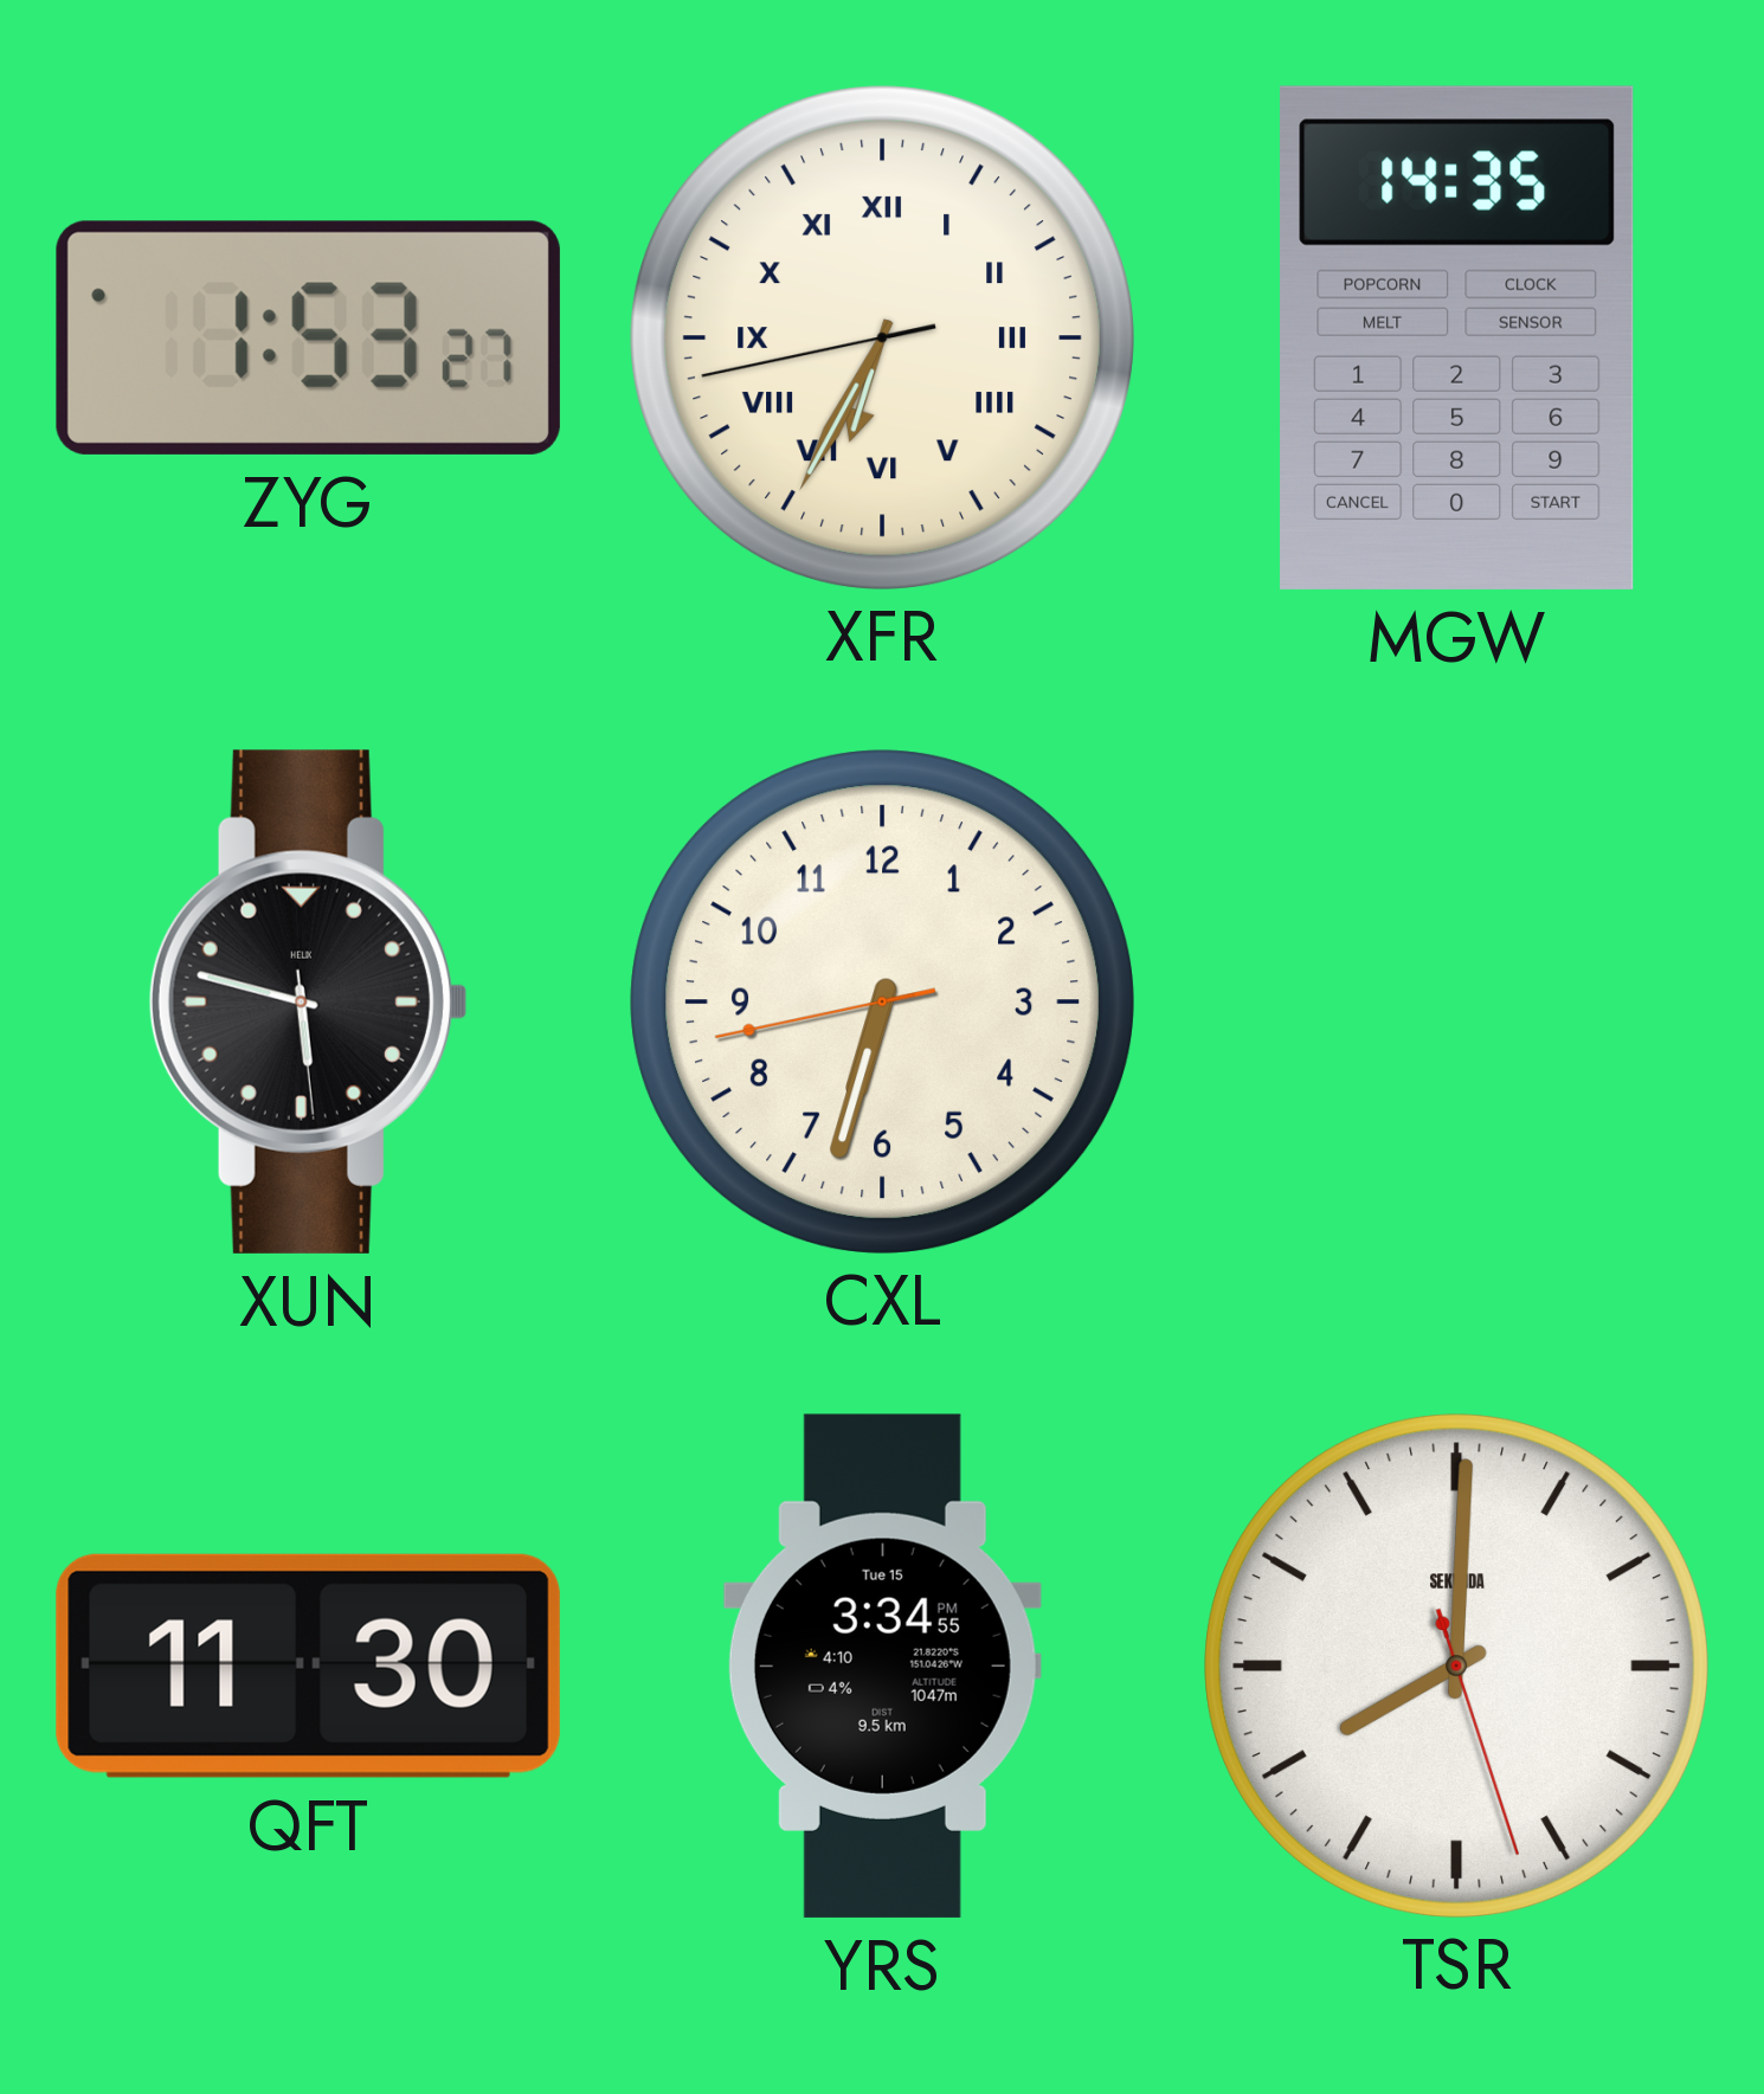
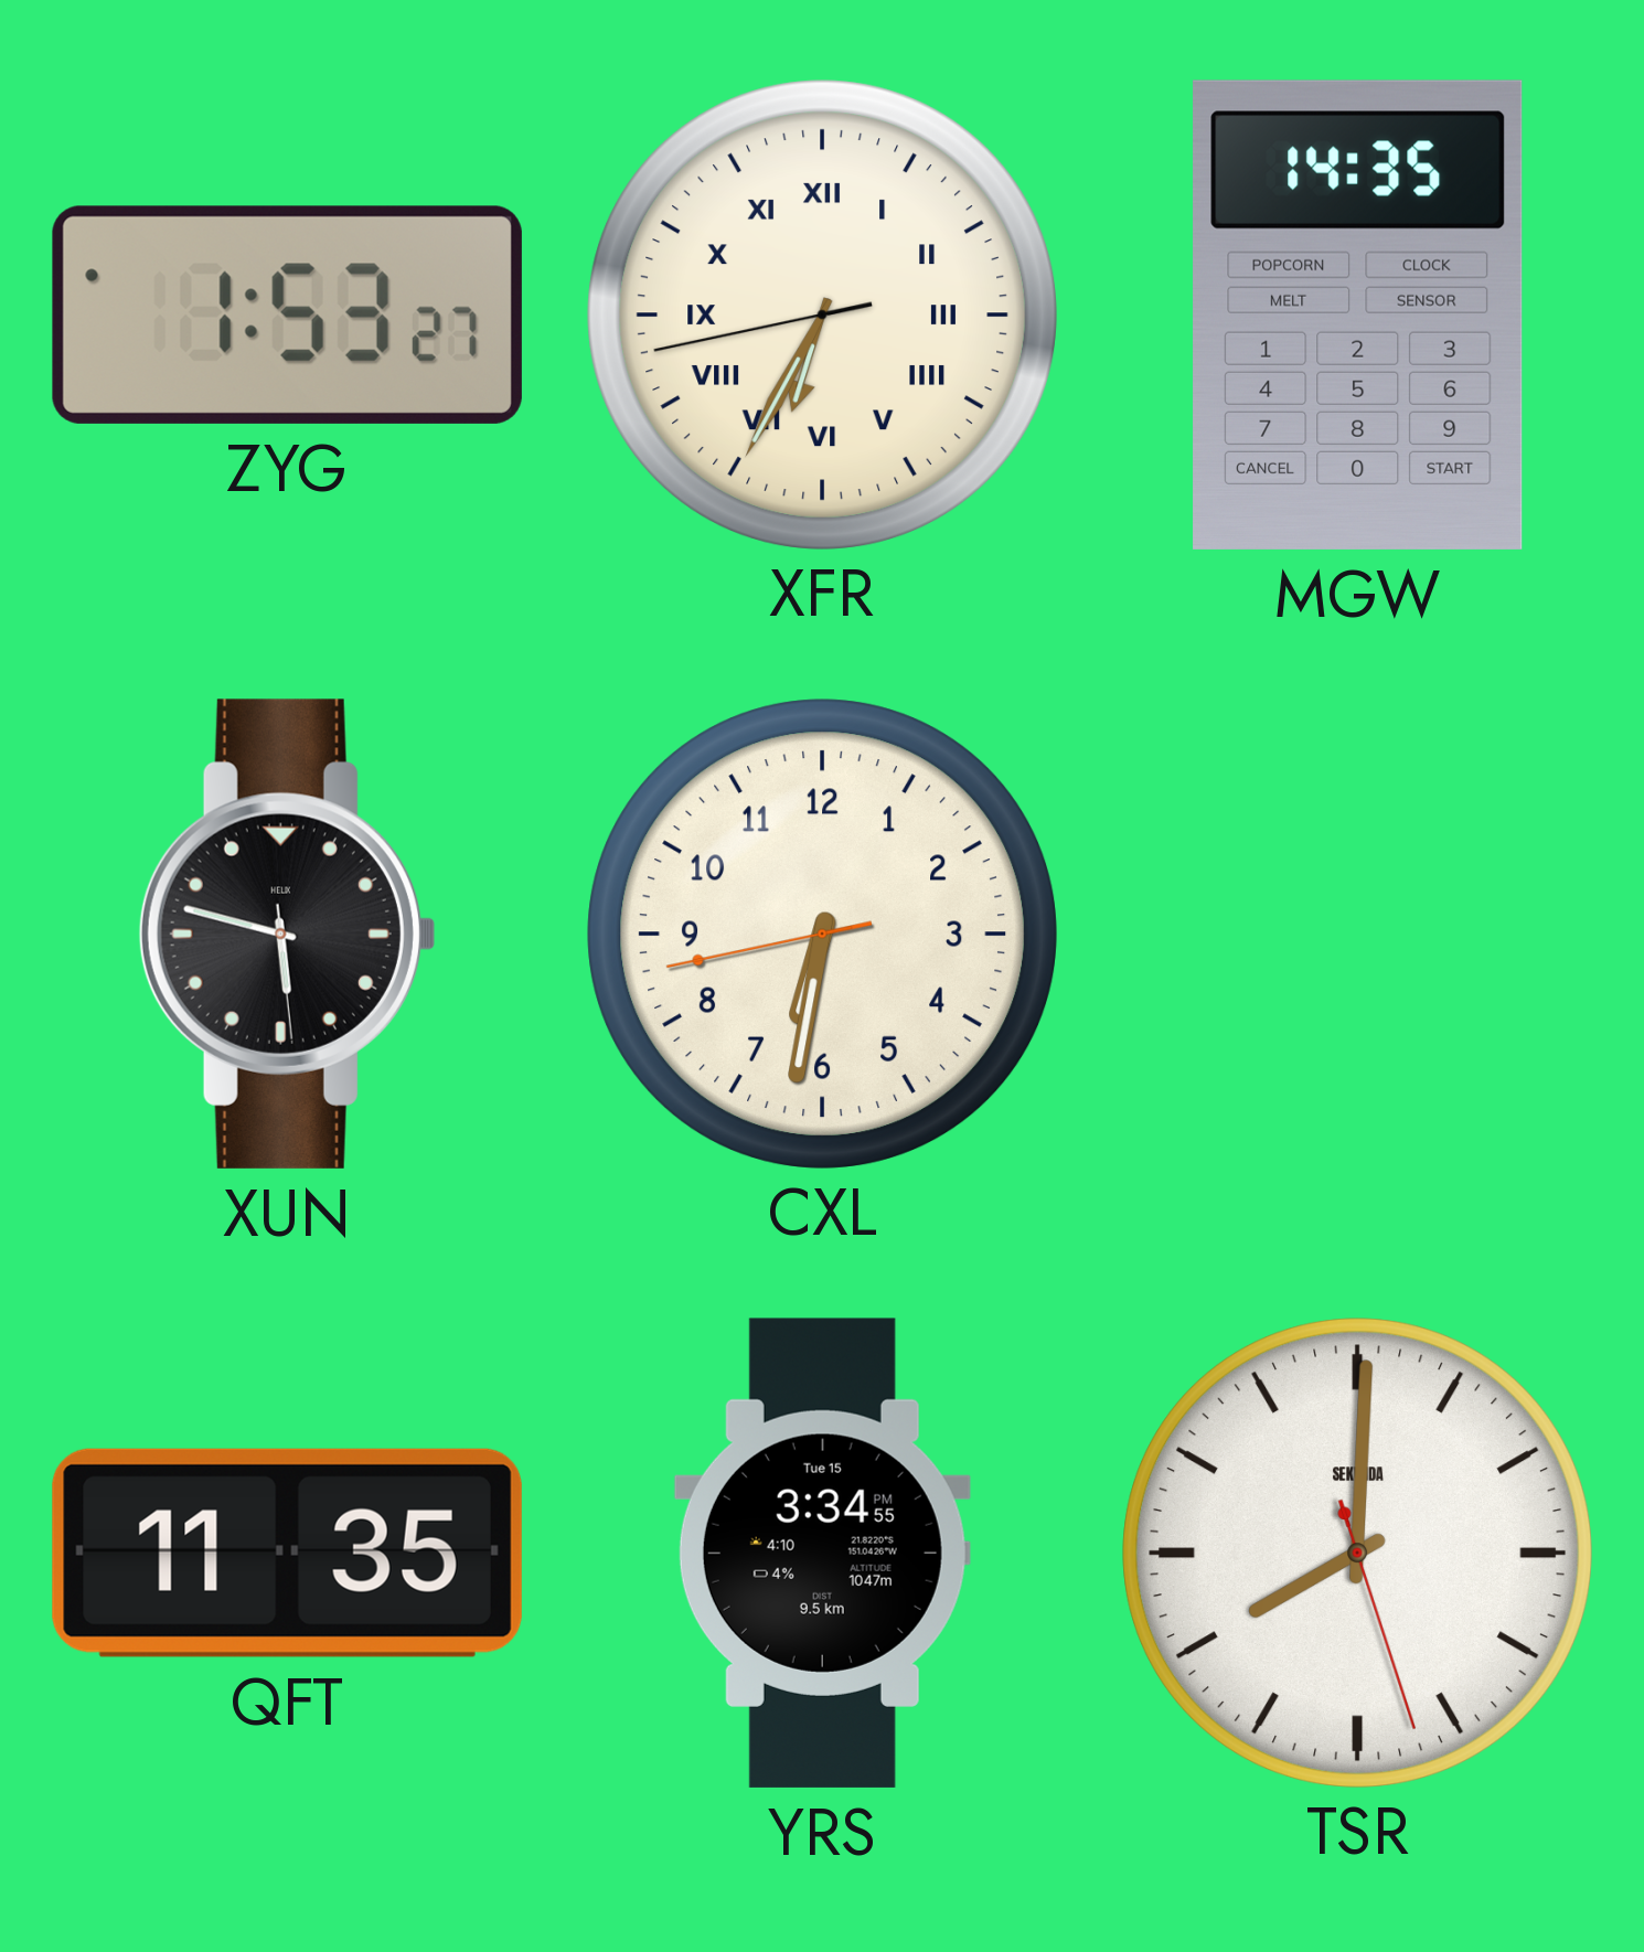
CXL: 6:32 -> 6:31
QFT: 11:30 -> 11:35
